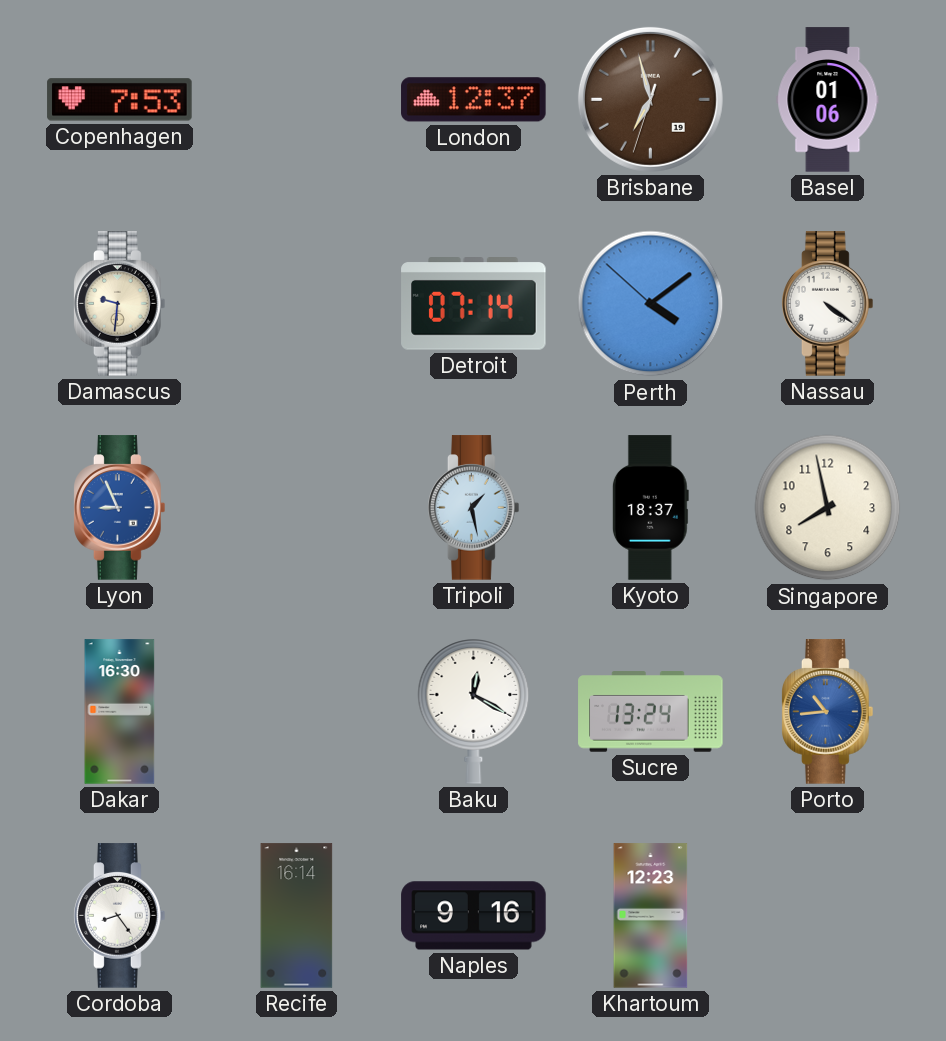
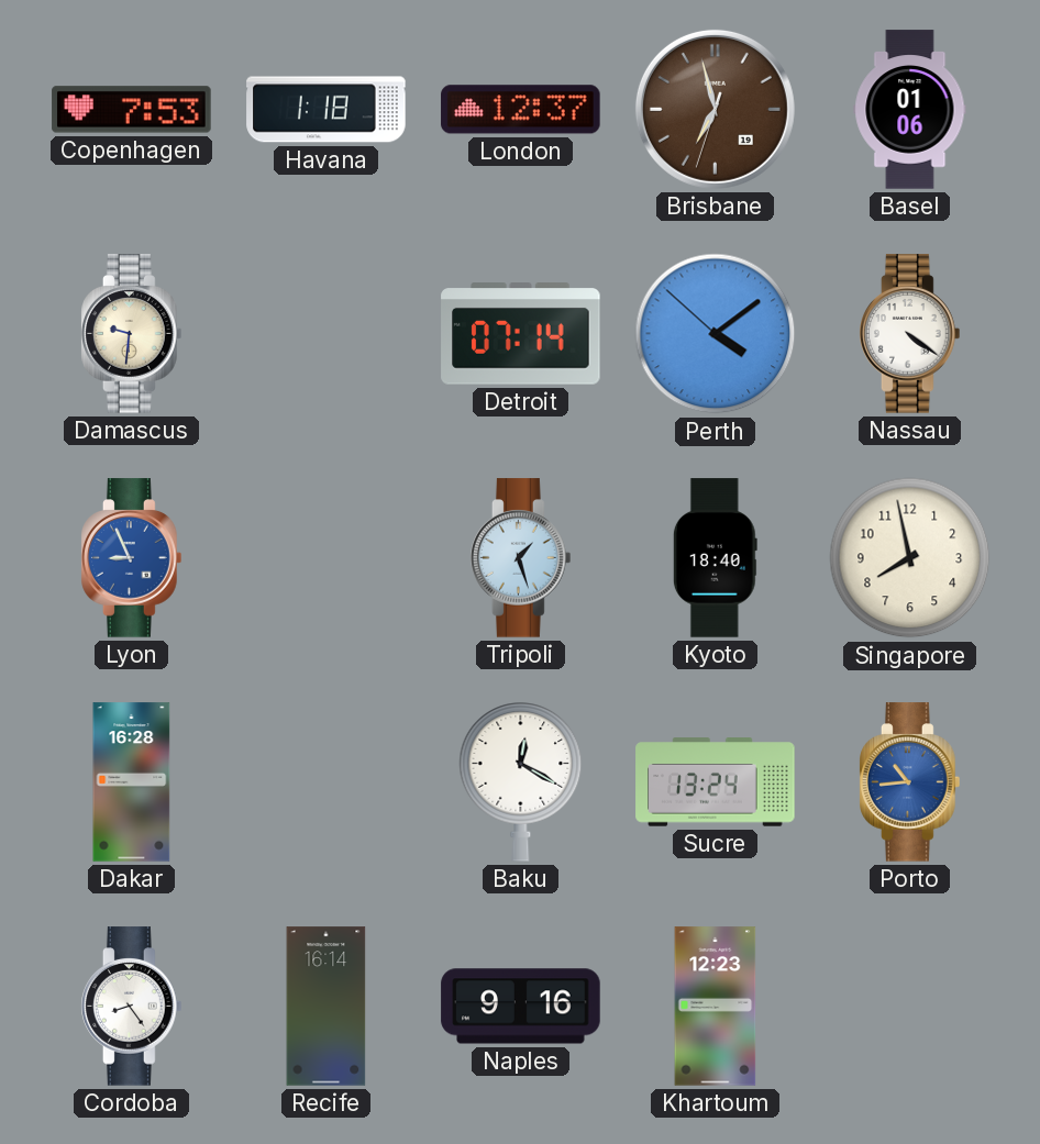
Havana: none -> 1:18
Tripoli: 1:28 -> 1:27
Kyoto: 18:37 -> 18:40
Dakar: 16:30 -> 16:28
